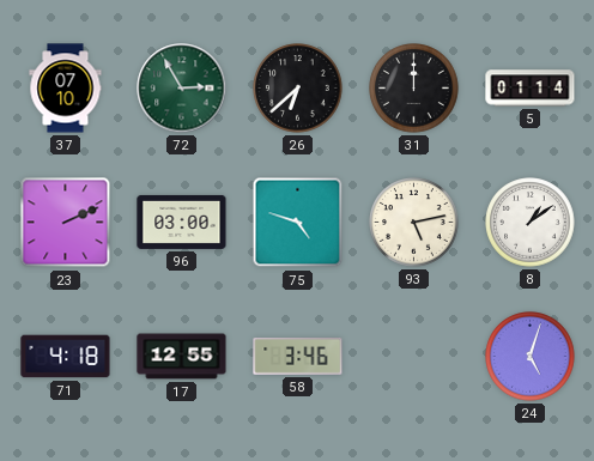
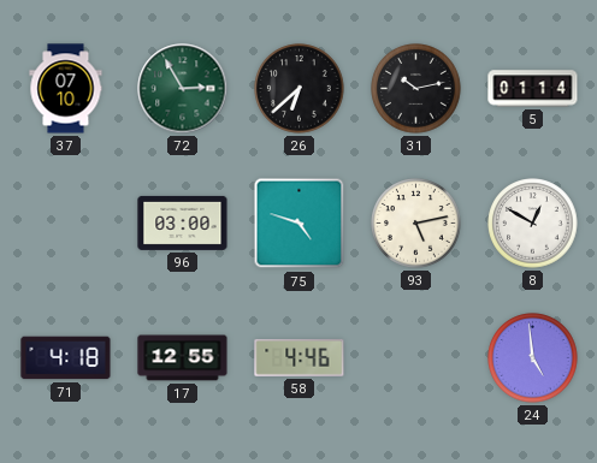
31: 12:00 -> 10:13
23: 2:11 -> none
8: 1:09 -> 12:50
58: 3:46 -> 4:46
24: 5:03 -> 4:59
